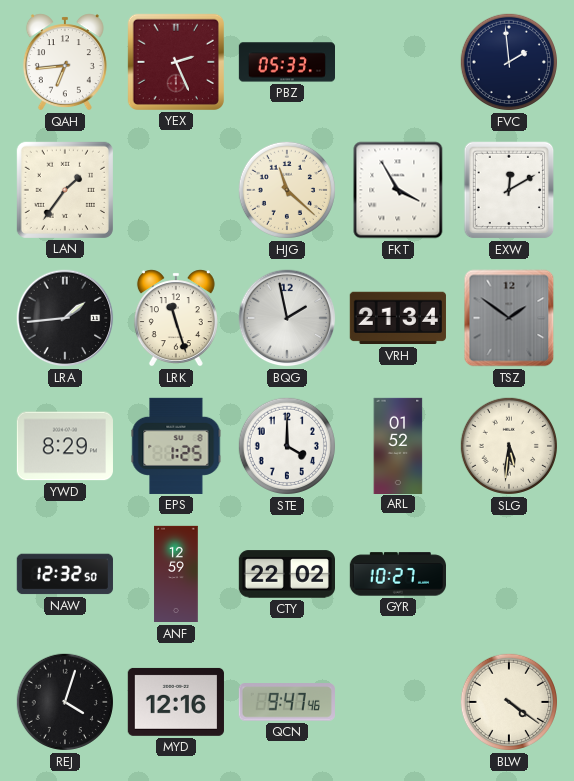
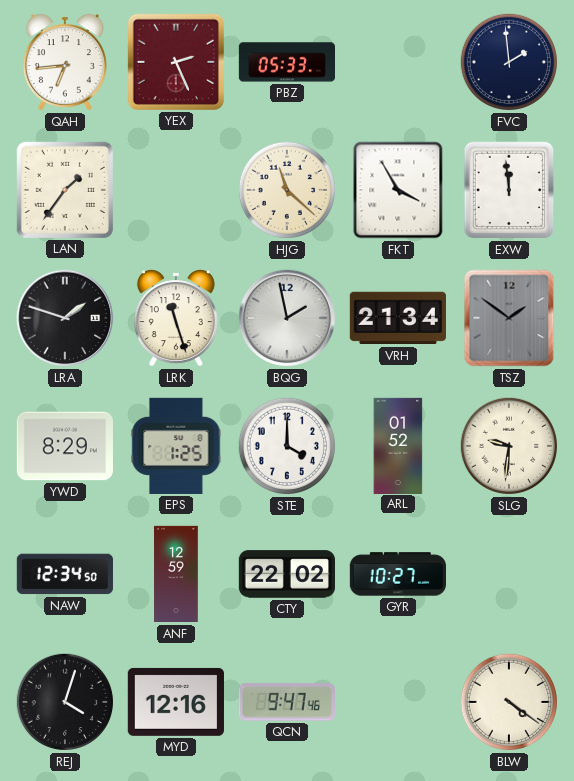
EXW: 12:10 -> 11:59
LRA: 1:44 -> 1:48
SLG: 5:31 -> 9:31
NAW: 12:32 -> 12:34
